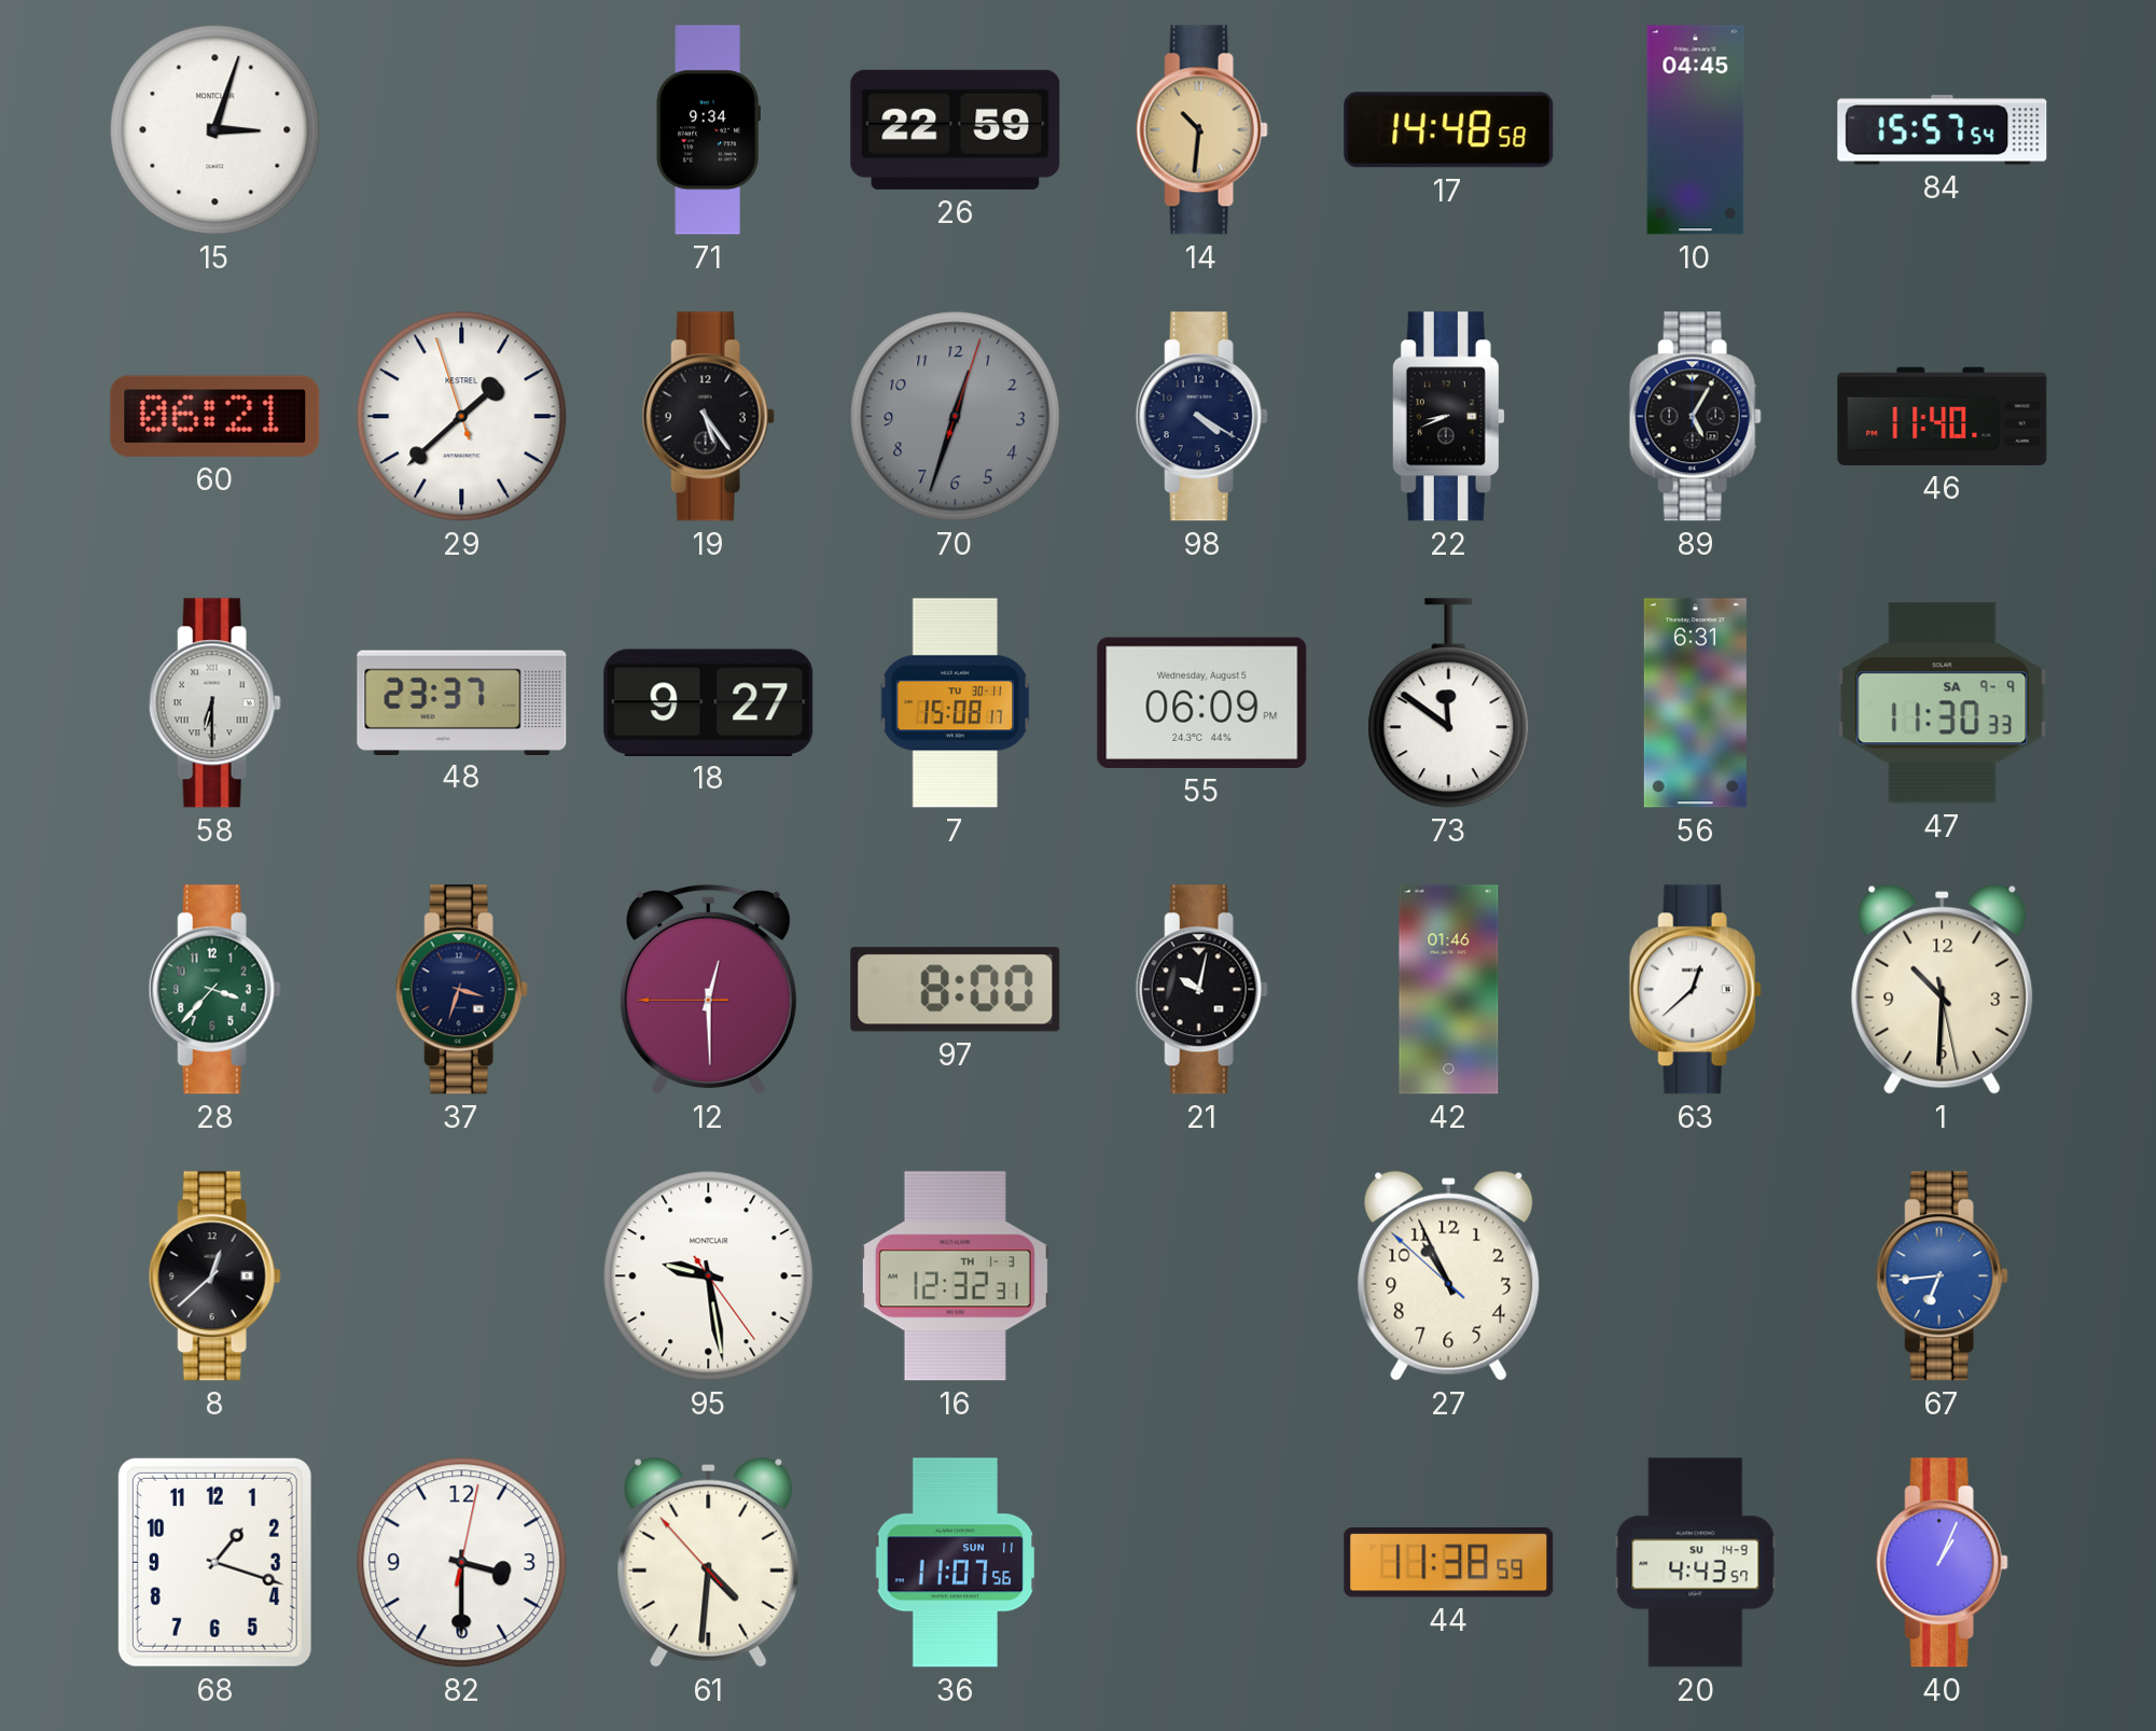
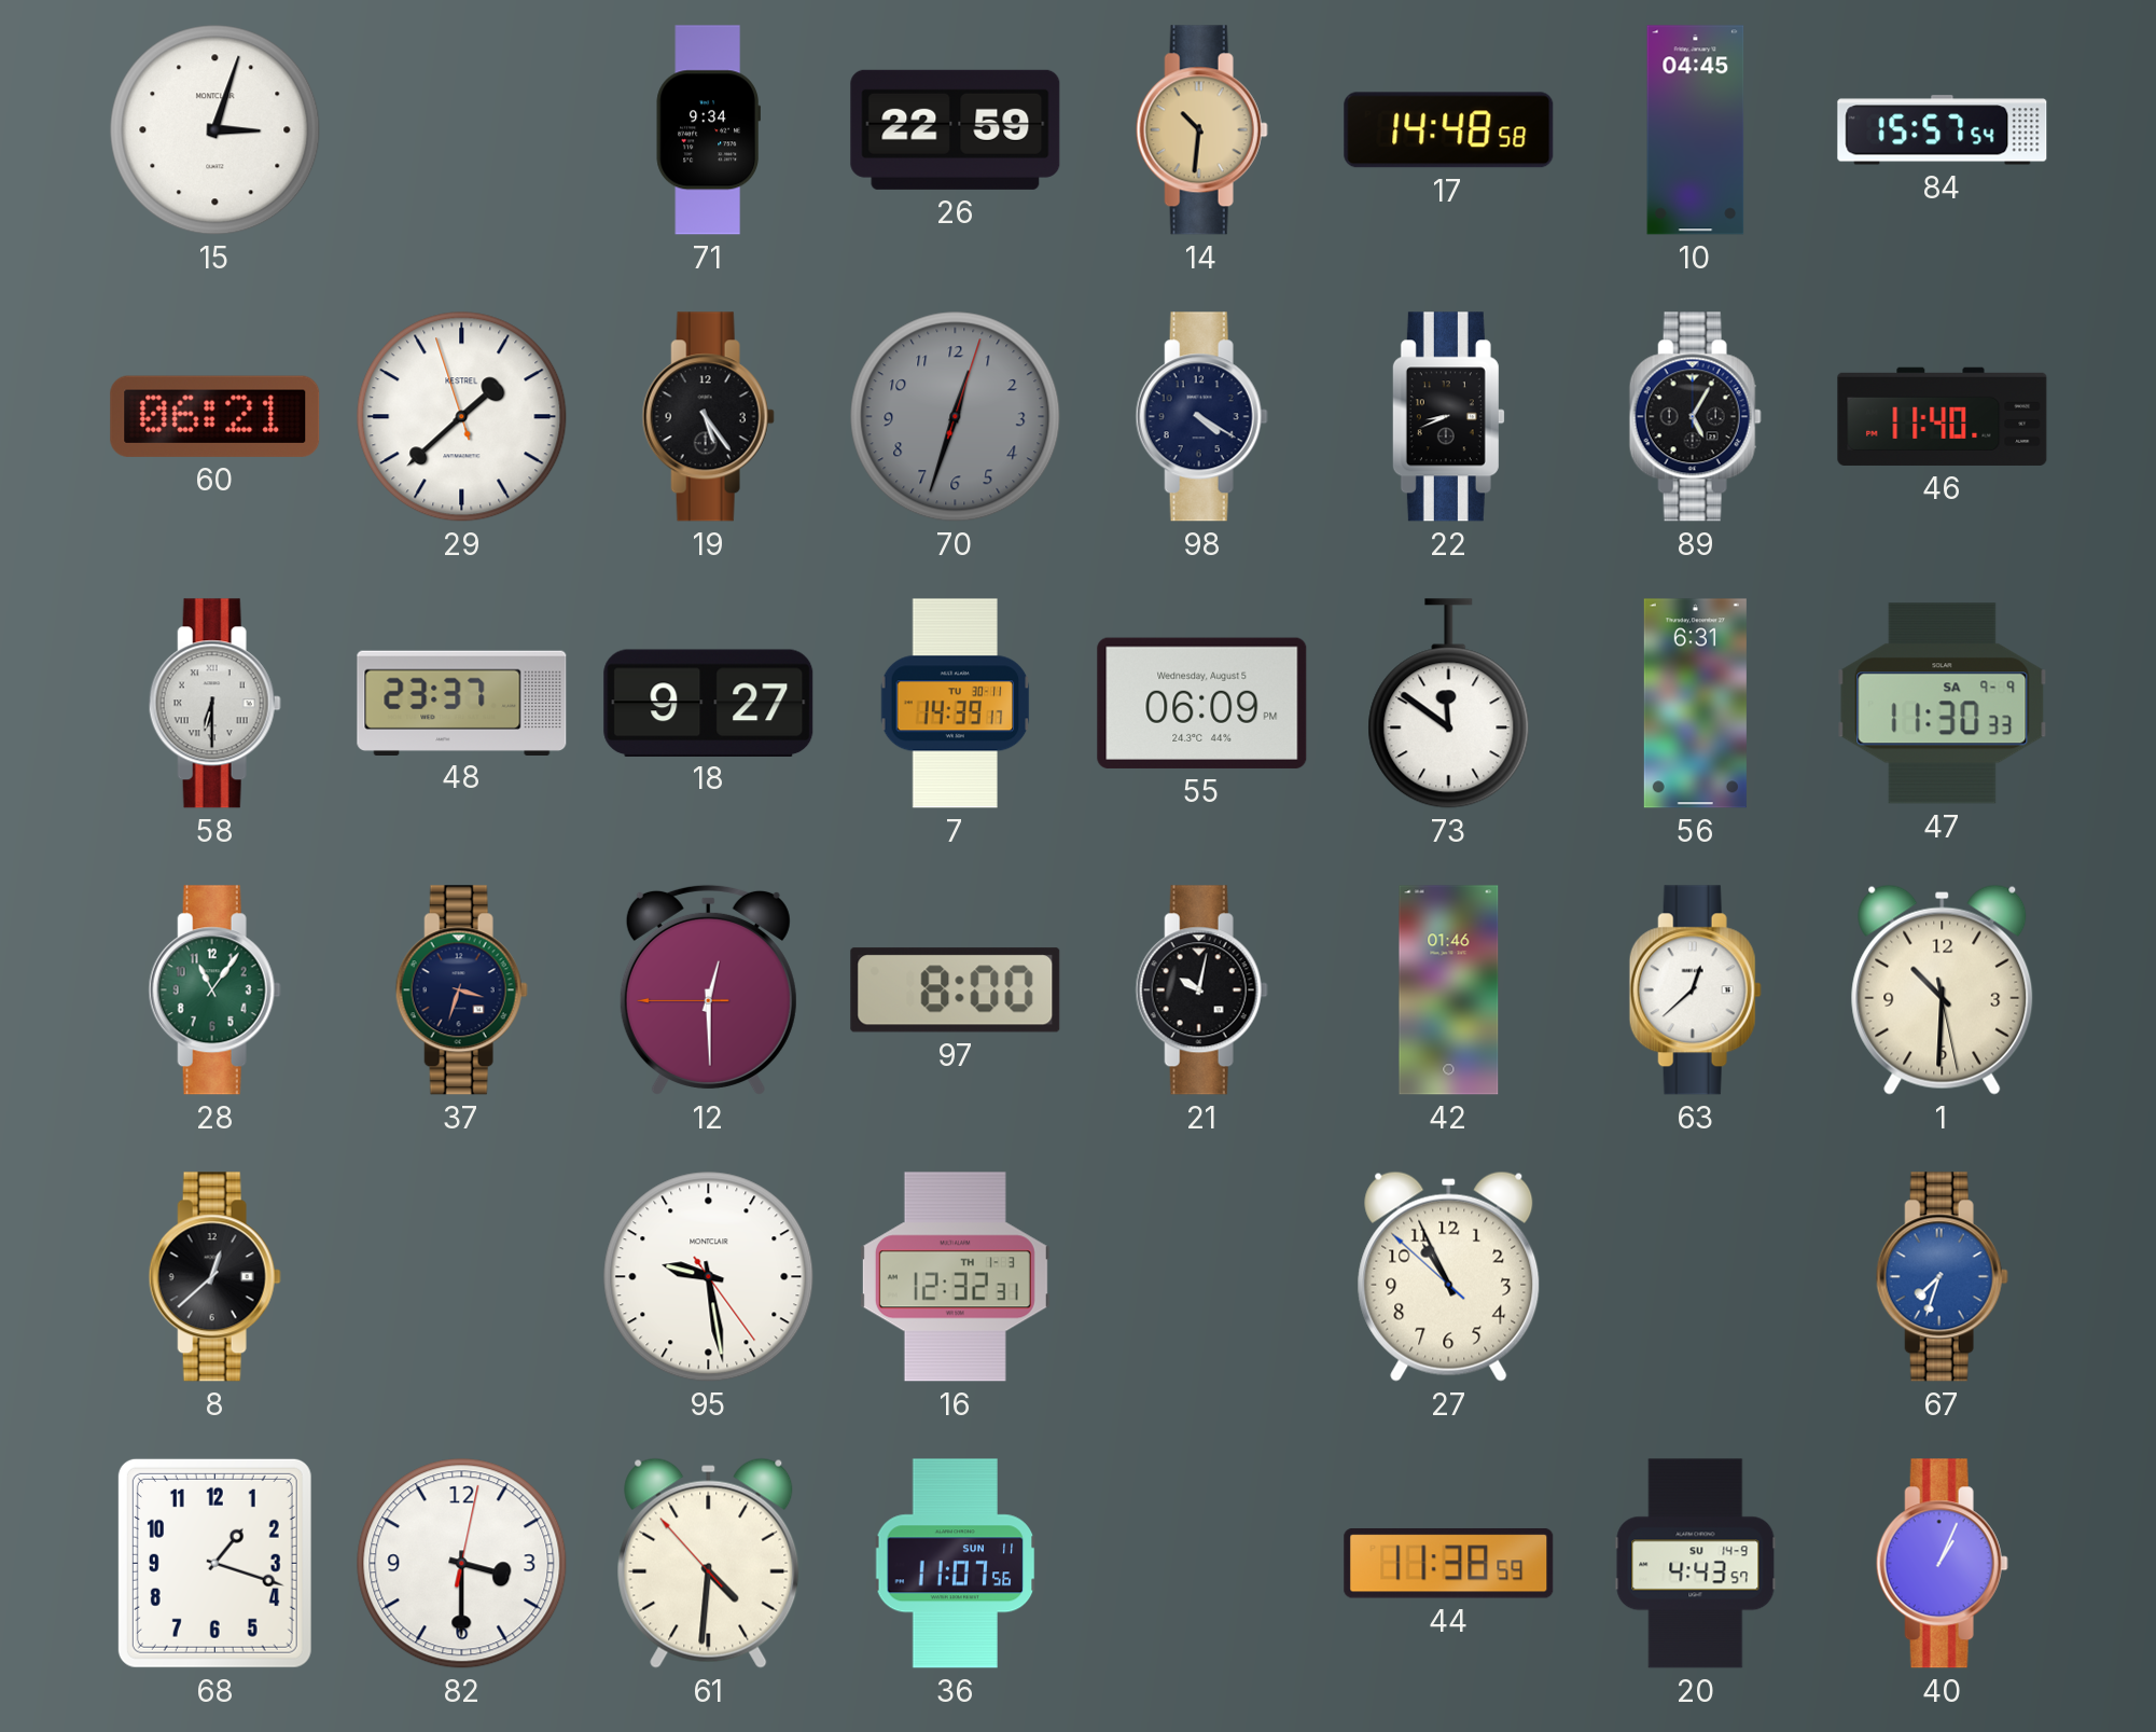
7: 15:08 -> 14:39
28: 3:37 -> 11:06
67: 6:44 -> 7:33
